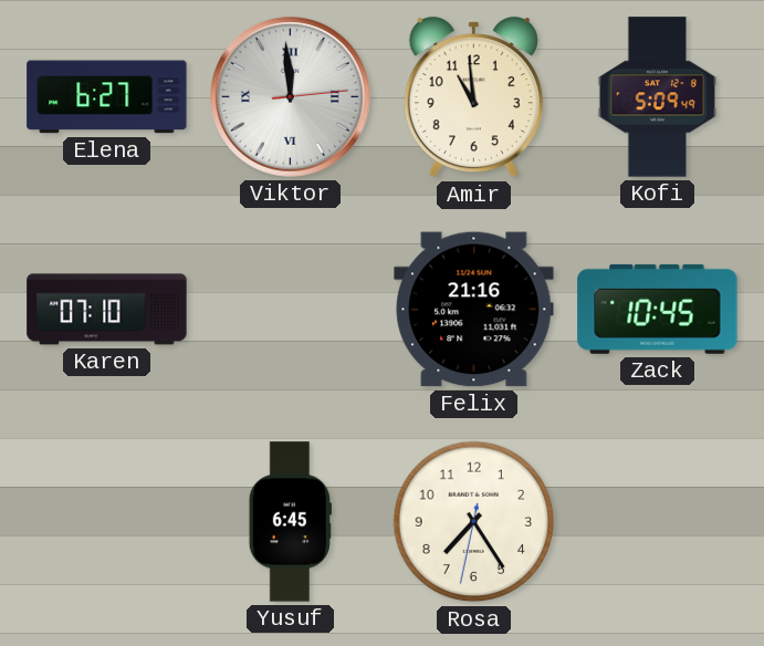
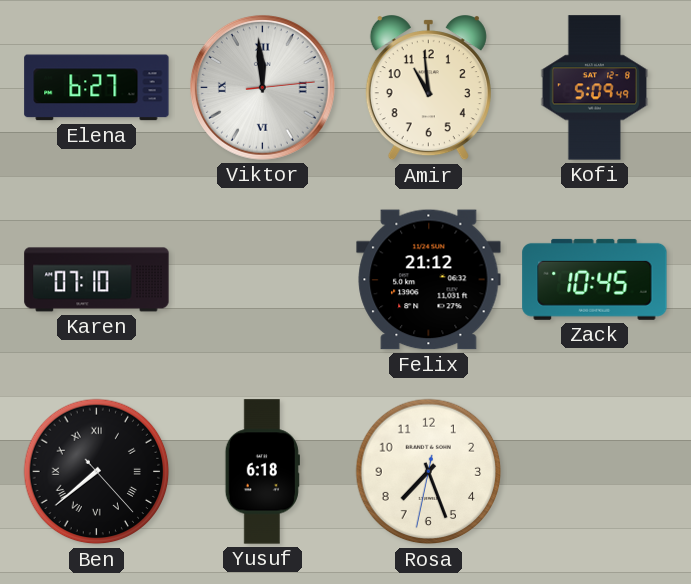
Felix: 21:16 -> 21:12
Ben: none -> 7:38
Yusuf: 6:45 -> 6:18
Rosa: 7:24 -> 7:26
